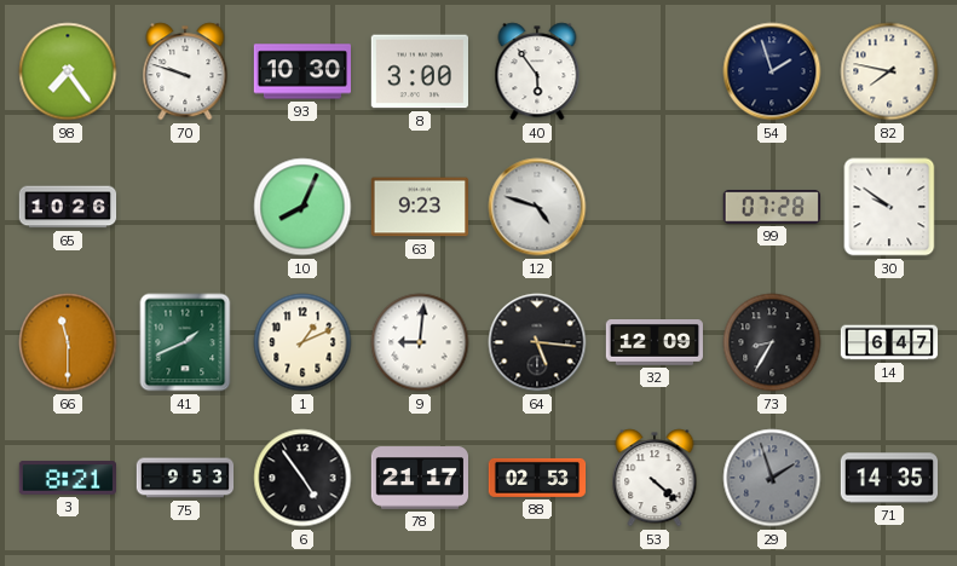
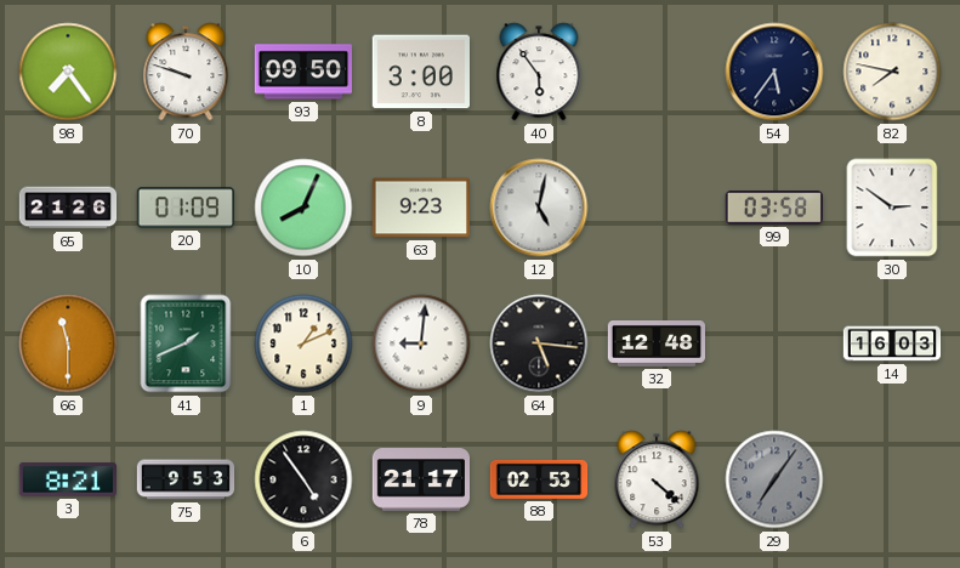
93: 10:30 -> 09:50
54: 1:57 -> 5:36
65: 10:26 -> 21:26
20: none -> 01:09
12: 4:48 -> 5:02
99: 07:28 -> 03:58
30: 9:51 -> 2:51
32: 12:09 -> 12:48
73: 8:35 -> none
14: 6:47 -> 16:03
29: 1:57 -> 7:06
71: 14:35 -> none
